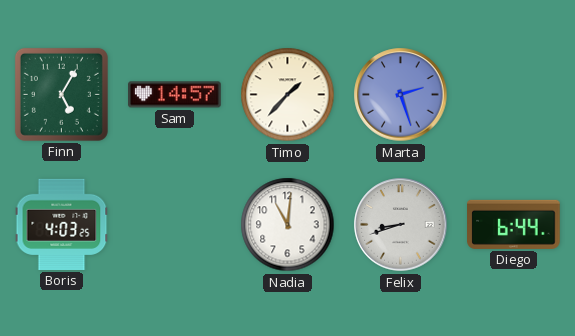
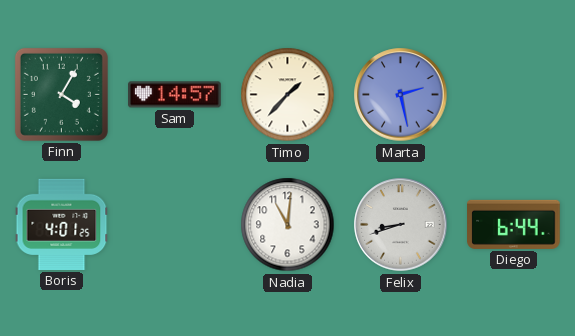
Finn: 5:05 -> 4:05
Marta: 2:27 -> 2:28
Boris: 4:03 -> 4:01
